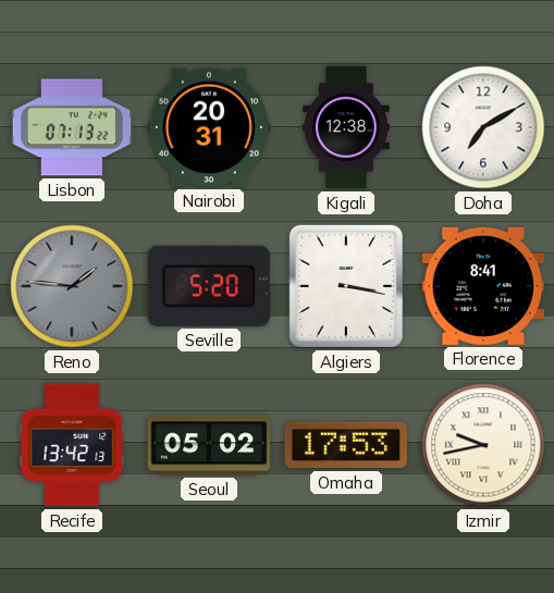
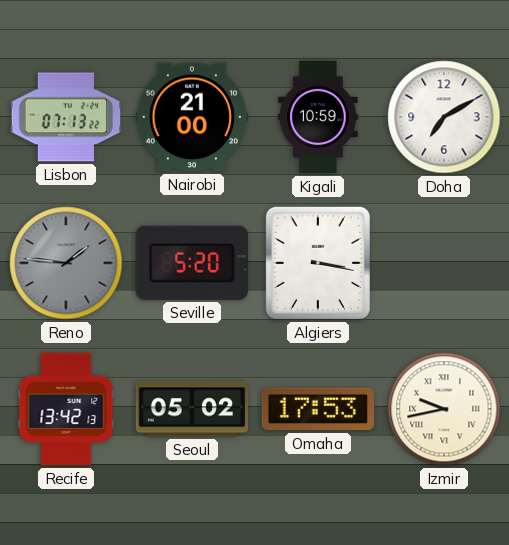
Nairobi: 20:31 -> 21:00
Kigali: 12:38 -> 10:59
Florence: 8:41 -> none
